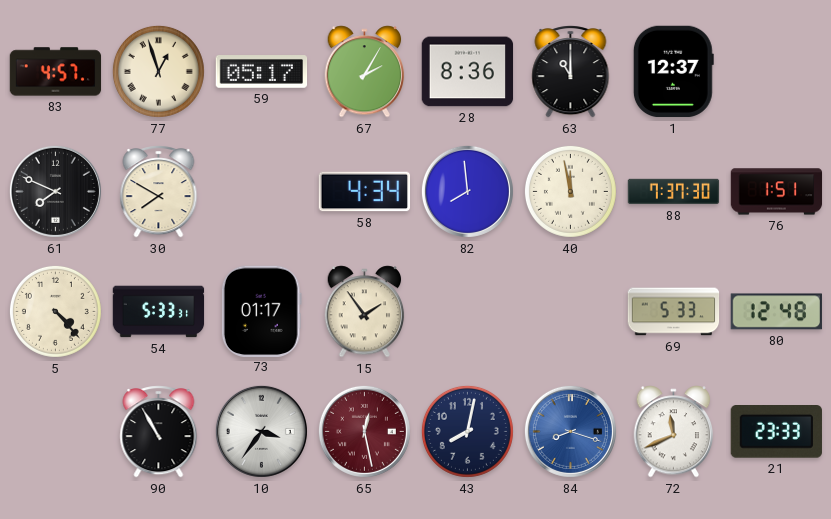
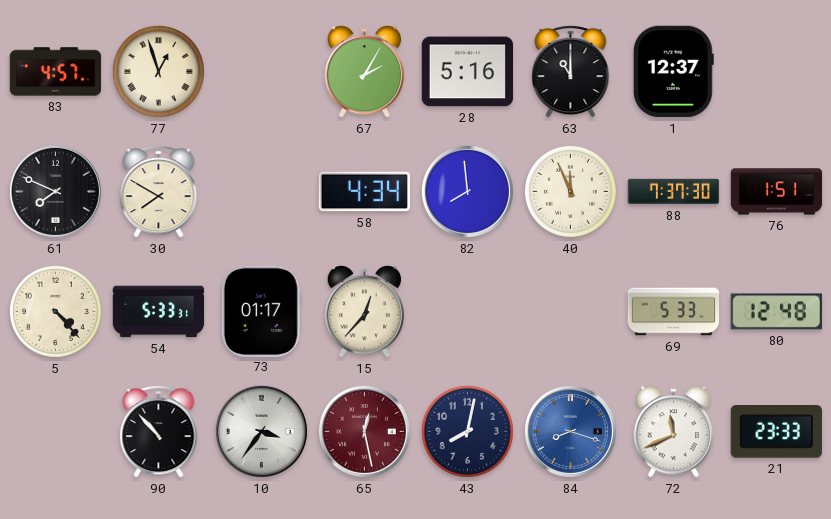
59: 05:17 -> none
28: 8:36 -> 5:16
40: 11:58 -> 11:56
15: 1:54 -> 12:37
90: 10:55 -> 10:53
